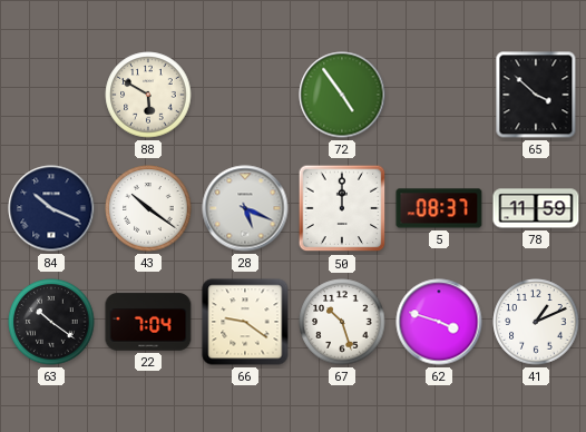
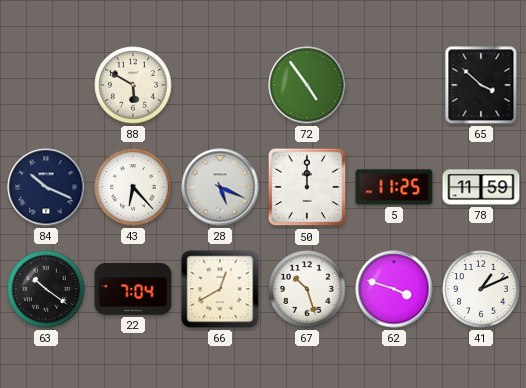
43: 10:21 -> 6:23
5: 08:37 -> 11:25
66: 9:21 -> 12:40
